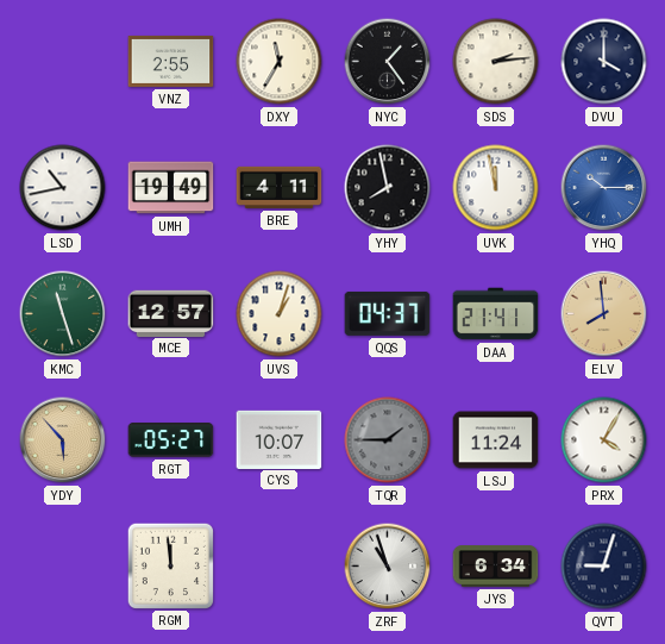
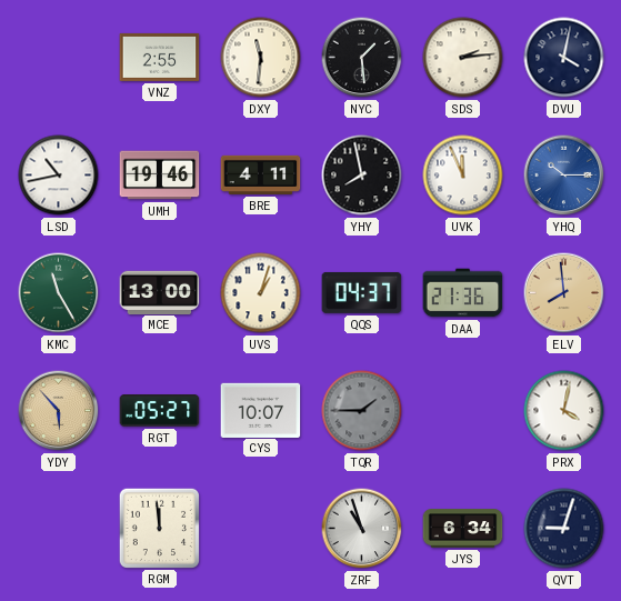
DXY: 11:35 -> 11:31
NYC: 1:24 -> 1:29
DVU: 4:00 -> 4:02
UMH: 19:49 -> 19:46
UVK: 11:58 -> 11:56
KMC: 11:27 -> 11:25
MCE: 12:57 -> 13:00
DAA: 21:41 -> 21:36
LSJ: 11:24 -> none
PRX: 4:05 -> 4:02
